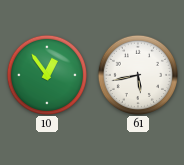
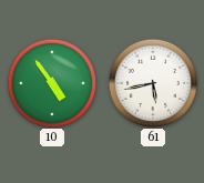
10: 12:54 -> 4:54
